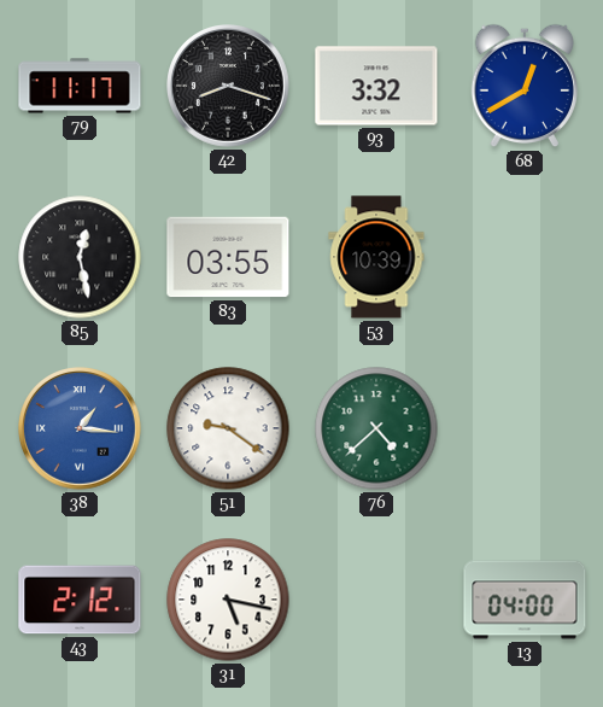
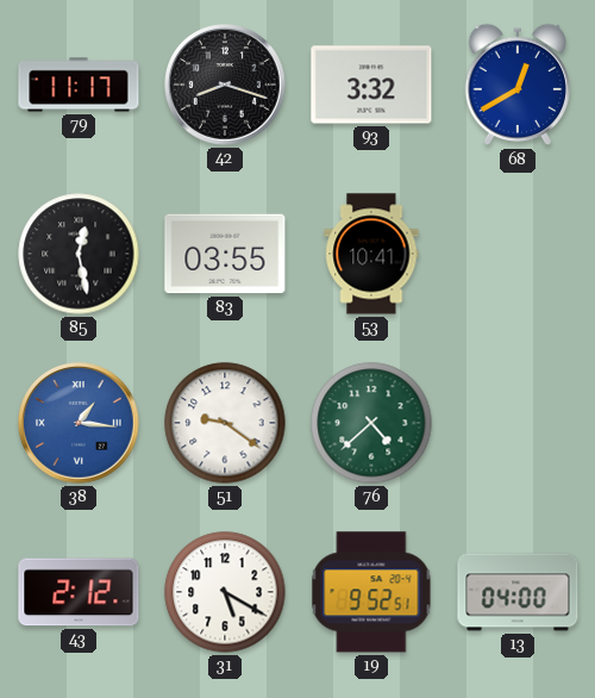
53: 10:39 -> 10:41
31: 5:17 -> 5:20
19: none -> 9:52
